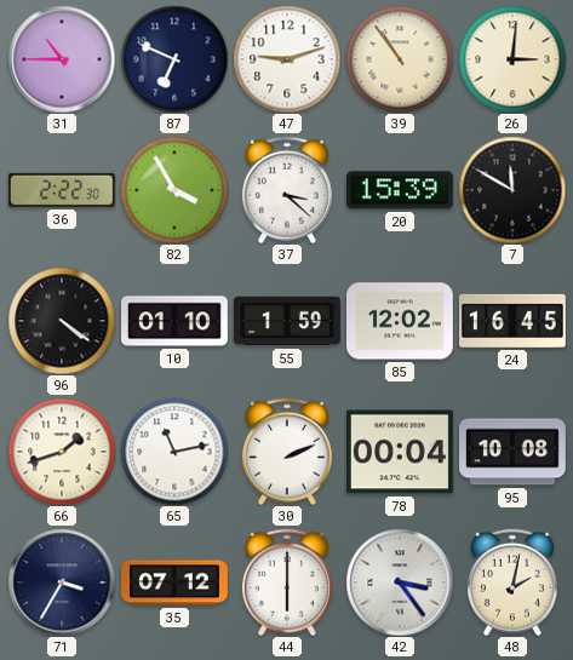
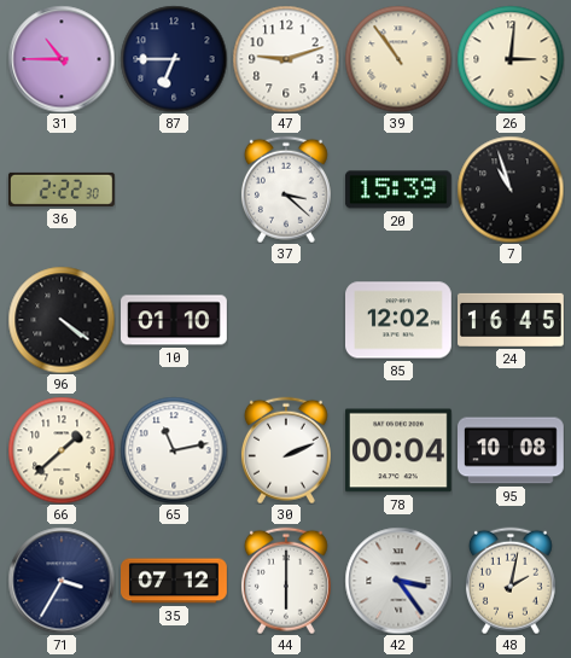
87: 6:49 -> 6:45
82: 3:55 -> none
7: 11:50 -> 10:57
55: 1:59 -> none
66: 1:42 -> 1:38
